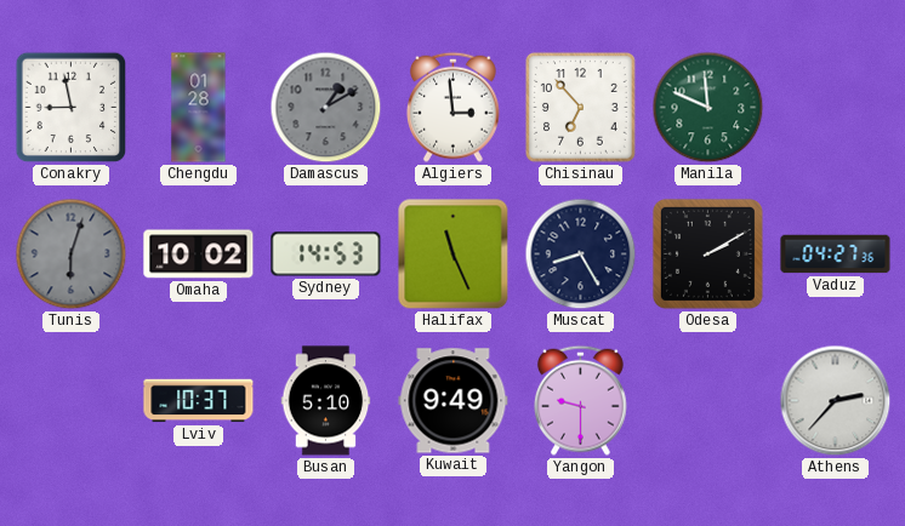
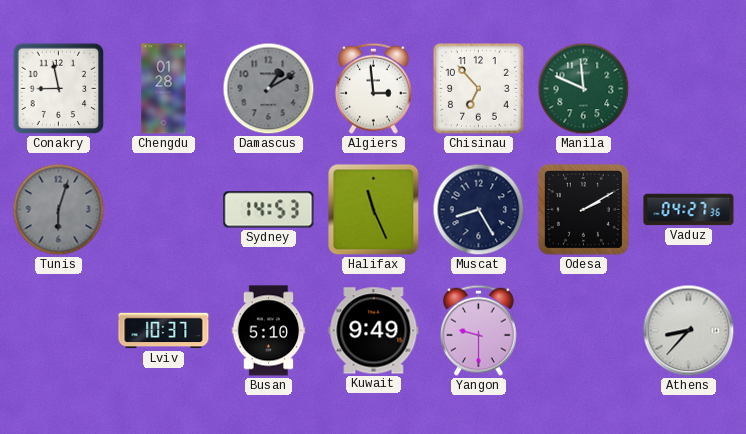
Omaha: 10:02 -> none
Athens: 2:37 -> 8:37
